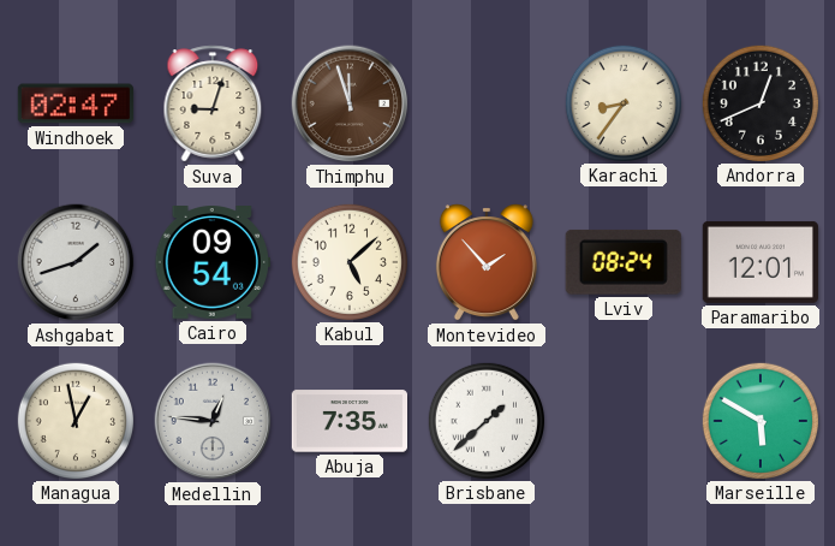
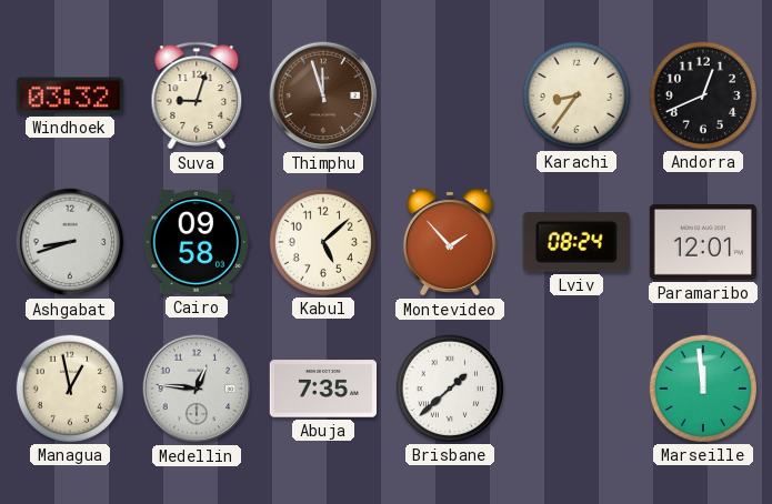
Windhoek: 02:47 -> 03:32
Ashgabat: 1:42 -> 8:42
Cairo: 09:54 -> 09:58
Marseille: 5:50 -> 11:59
